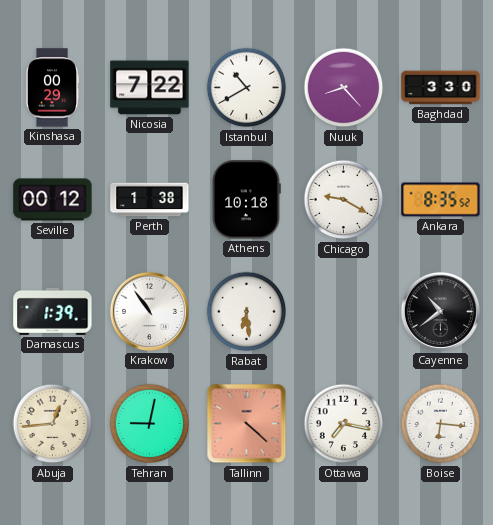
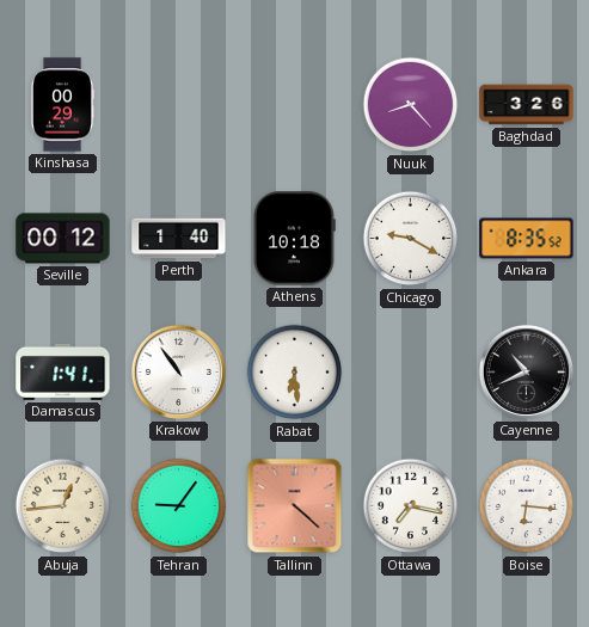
Nicosia: 7:22 -> none
Istanbul: 10:40 -> none
Baghdad: 3:30 -> 3:26
Perth: 1:38 -> 1:40
Damascus: 1:39 -> 1:41
Cayenne: 10:39 -> 10:41
Tehran: 9:02 -> 9:06
